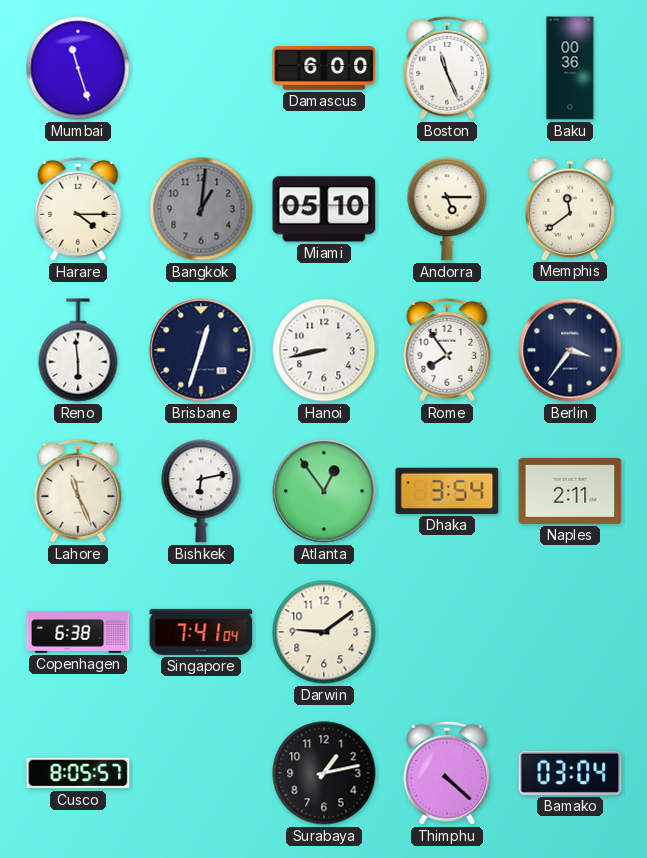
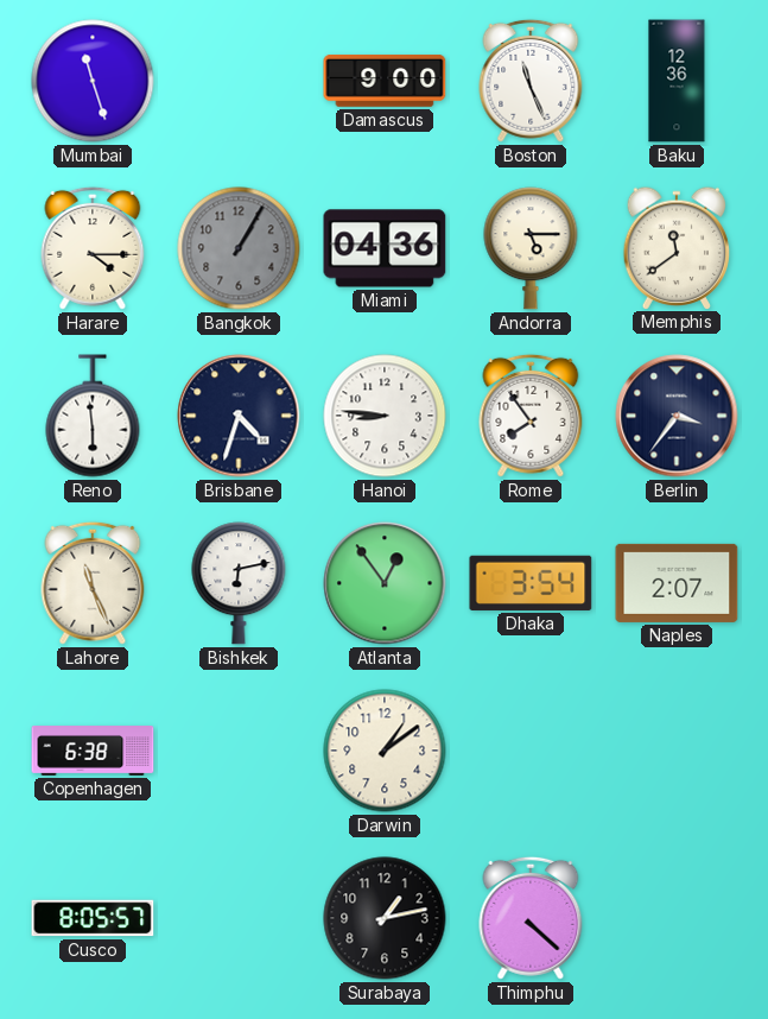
Damascus: 6:00 -> 9:00
Baku: 00:36 -> 12:36
Bangkok: 1:01 -> 1:05
Miami: 05:10 -> 04:36
Brisbane: 12:33 -> 4:33
Hanoi: 8:43 -> 8:46
Naples: 2:11 -> 2:07
Singapore: 7:41 -> none
Darwin: 9:09 -> 1:09
Bamako: 03:04 -> none
